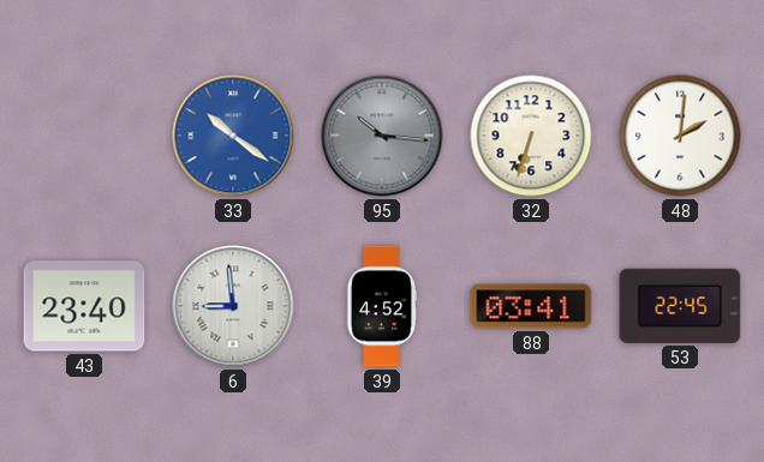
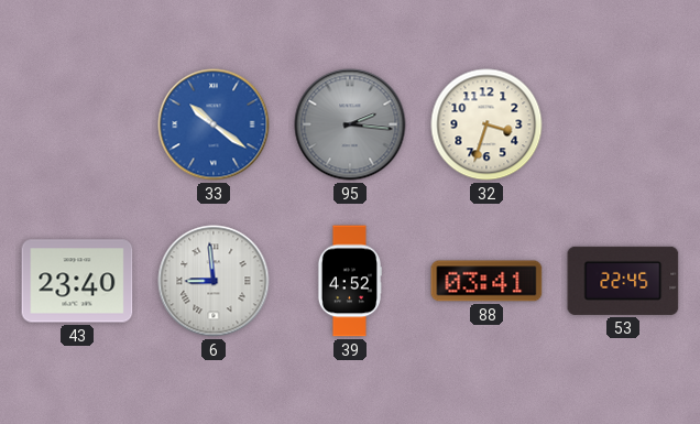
95: 10:16 -> 2:16
32: 6:33 -> 3:33
48: 2:01 -> none
